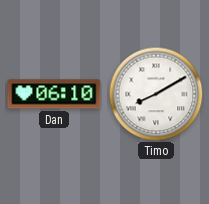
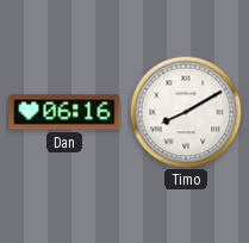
Dan: 06:10 -> 06:16
